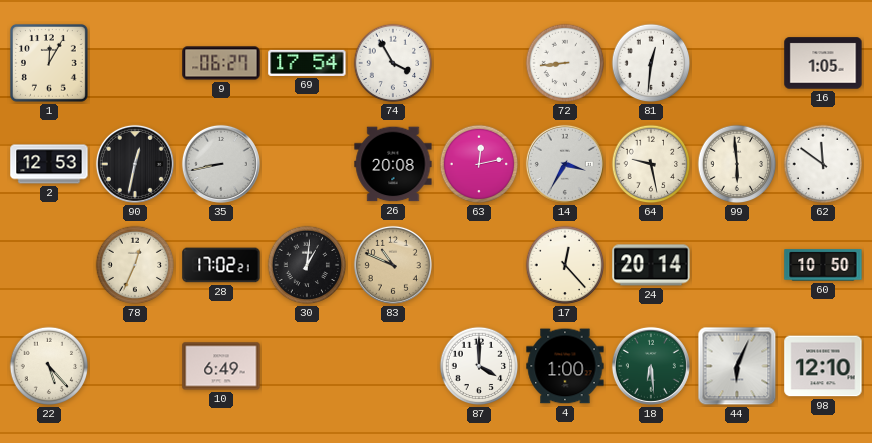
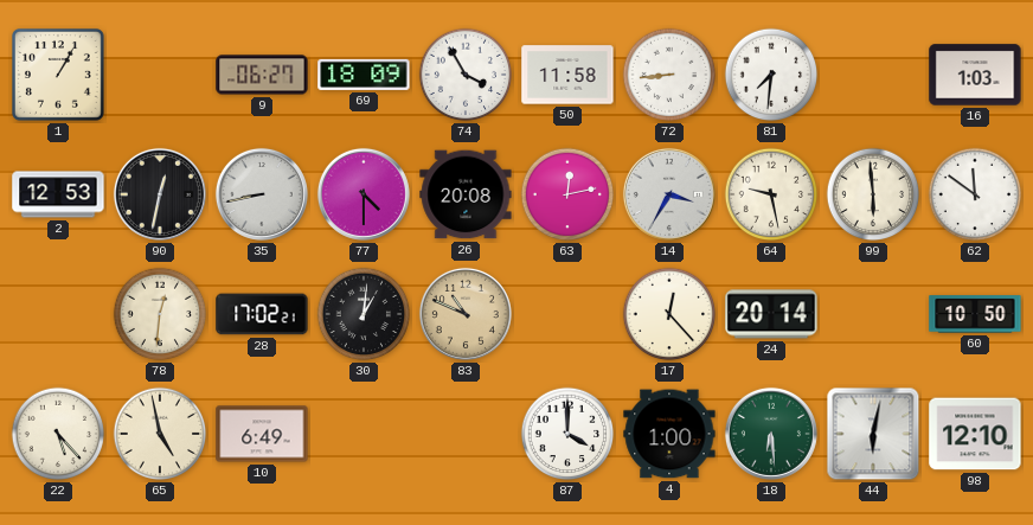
1: 12:05 -> 1:05
69: 17:54 -> 18:09
50: none -> 11:58
81: 12:31 -> 7:31
16: 1:05 -> 1:03
77: none -> 4:30
78: 12:34 -> 12:31
65: none -> 4:58
44: 6:04 -> 6:02
